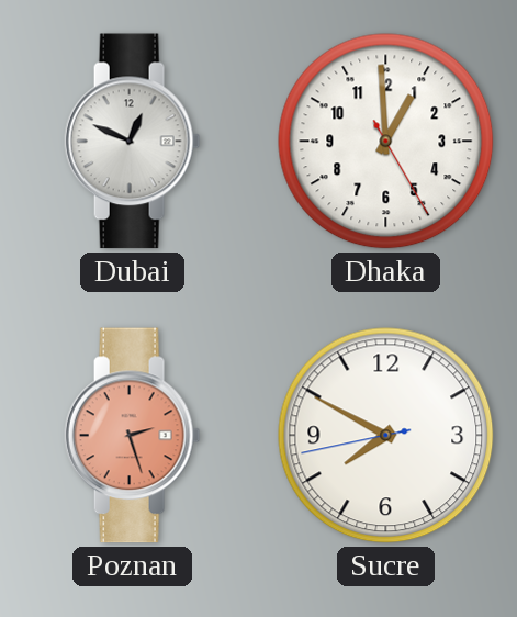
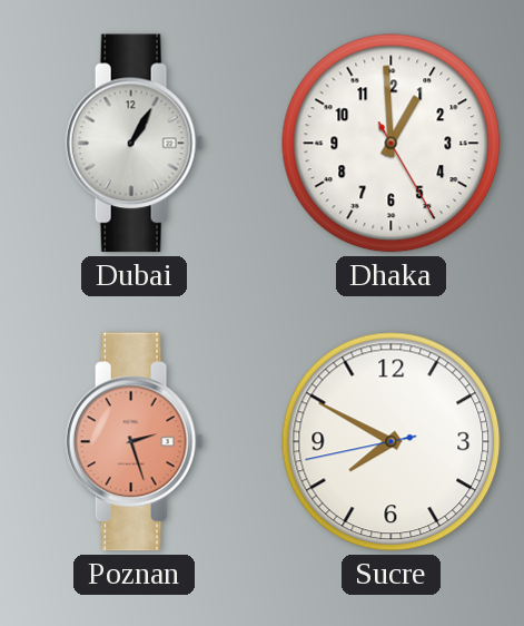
Dubai: 12:49 -> 1:05
